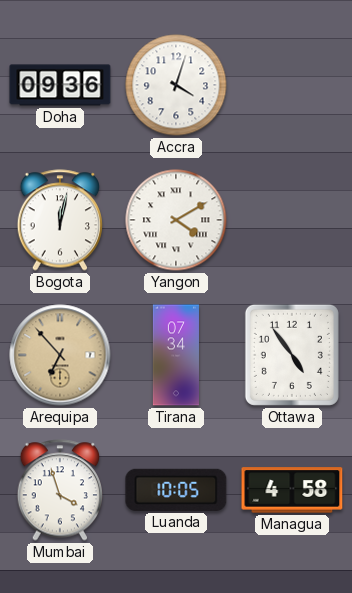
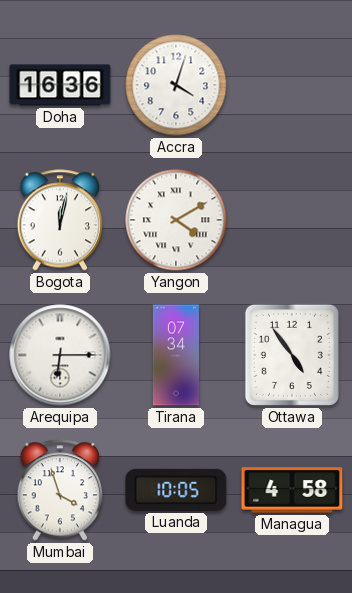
Doha: 09:36 -> 16:36
Arequipa: 6:53 -> 6:15
Arequipa dial: champagne -> white
